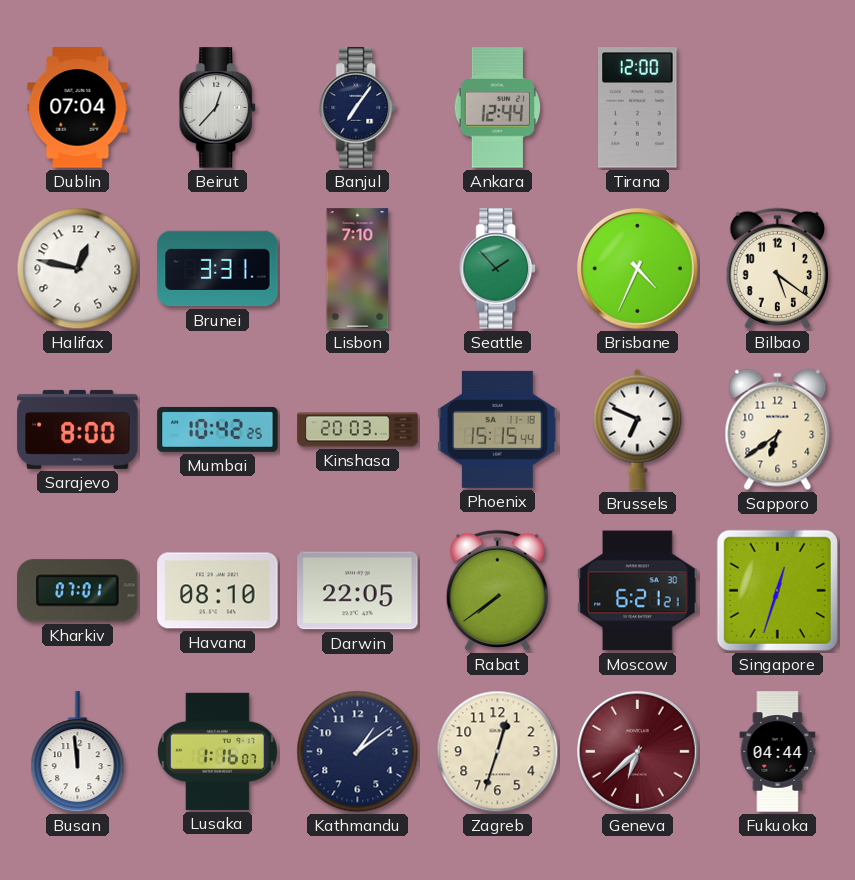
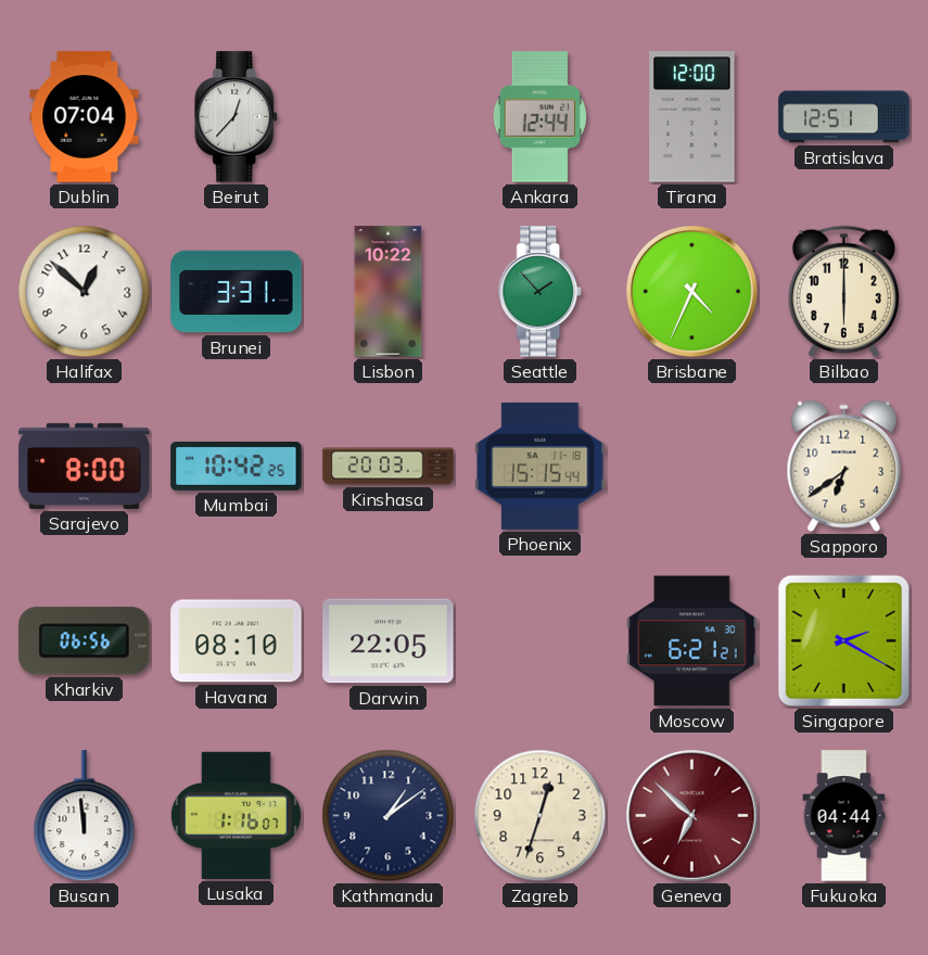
Banjul: 7:06 -> none
Bratislava: none -> 12:51
Halifax: 12:47 -> 12:52
Lisbon: 7:10 -> 10:22
Bilbao: 5:21 -> 6:00
Brussels: 6:49 -> none
Kharkiv: 07:01 -> 06:56
Rabat: 7:39 -> none
Singapore: 12:33 -> 2:20
Geneva: 6:38 -> 6:52
